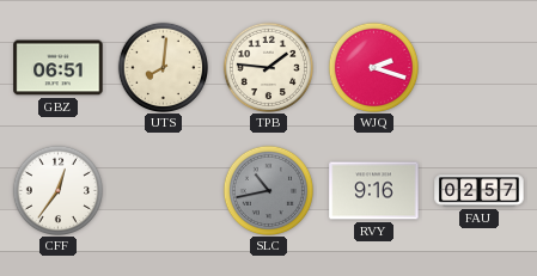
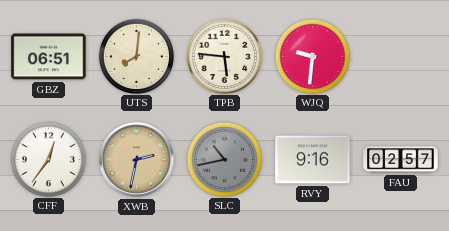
TPB: 1:46 -> 5:46
WJQ: 2:18 -> 9:31
XWB: none -> 2:32
